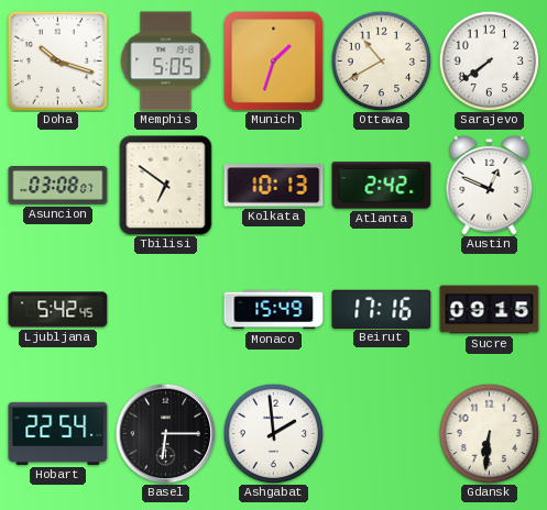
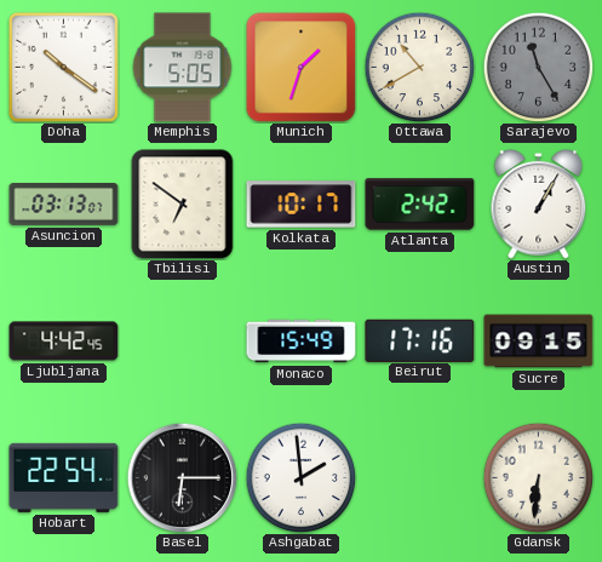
Doha: 10:18 -> 10:21
Sarajevo: 7:39 -> 11:25
Sarajevo dial: white -> grey
Asuncion: 03:08 -> 03:13
Kolkata: 10:13 -> 10:17
Austin: 12:49 -> 1:05
Ljubljana: 5:42 -> 4:42
